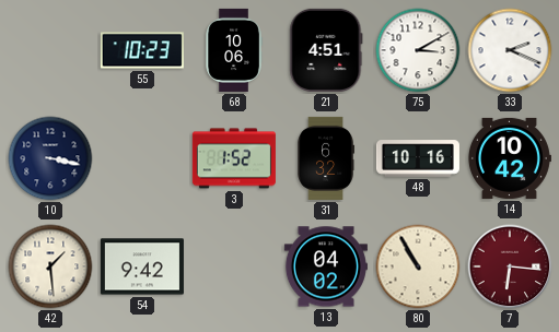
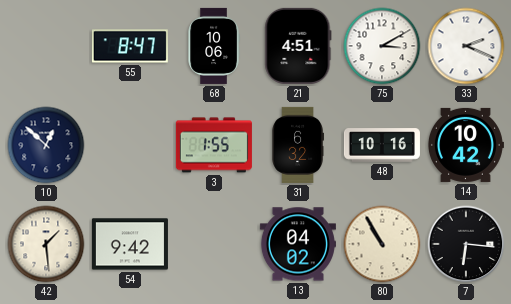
55: 10:23 -> 8:47
10: 3:17 -> 12:52
3: 1:52 -> 1:55
7 dial: burgundy -> black
